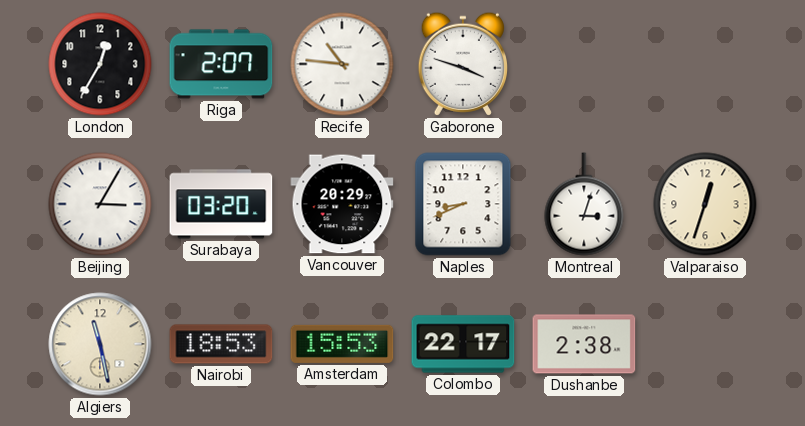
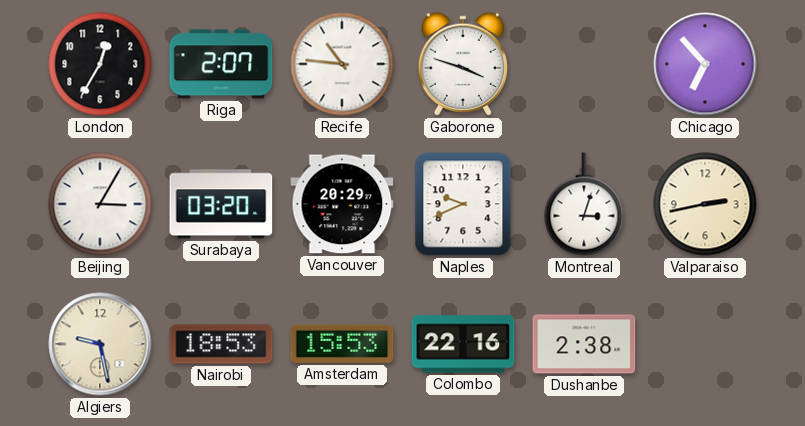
Chicago: none -> 6:53
Naples: 8:41 -> 9:41
Valparaiso: 12:33 -> 2:43
Algiers: 11:28 -> 9:28
Colombo: 22:17 -> 22:16
